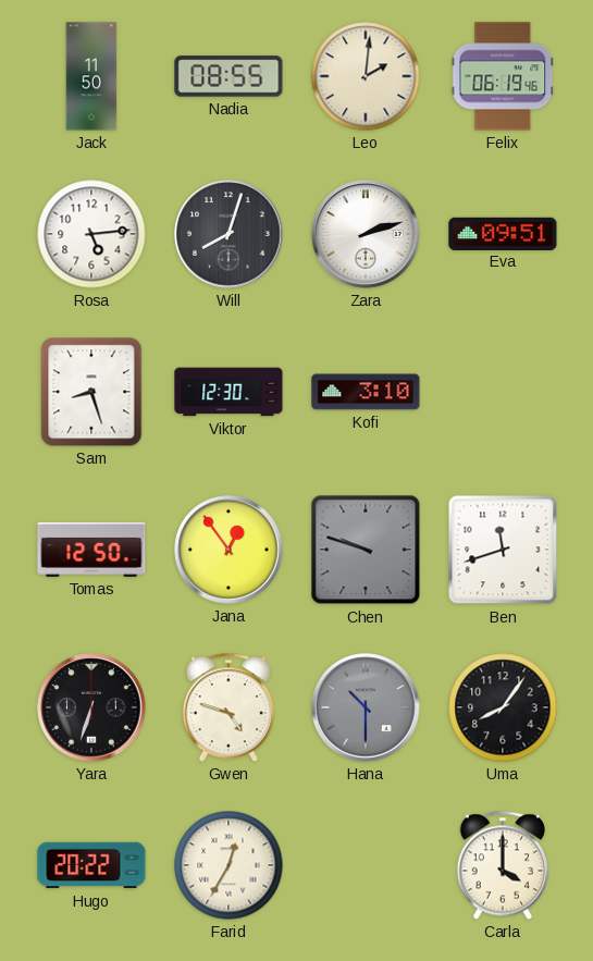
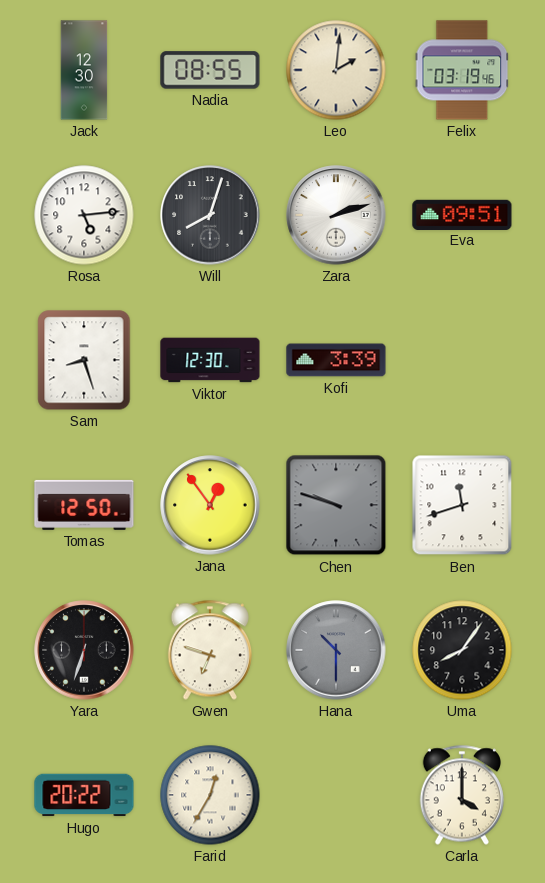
Jack: 11:50 -> 12:30
Felix: 06:19 -> 03:19
Kofi: 3:10 -> 3:39
Gwen: 4:48 -> 6:48
